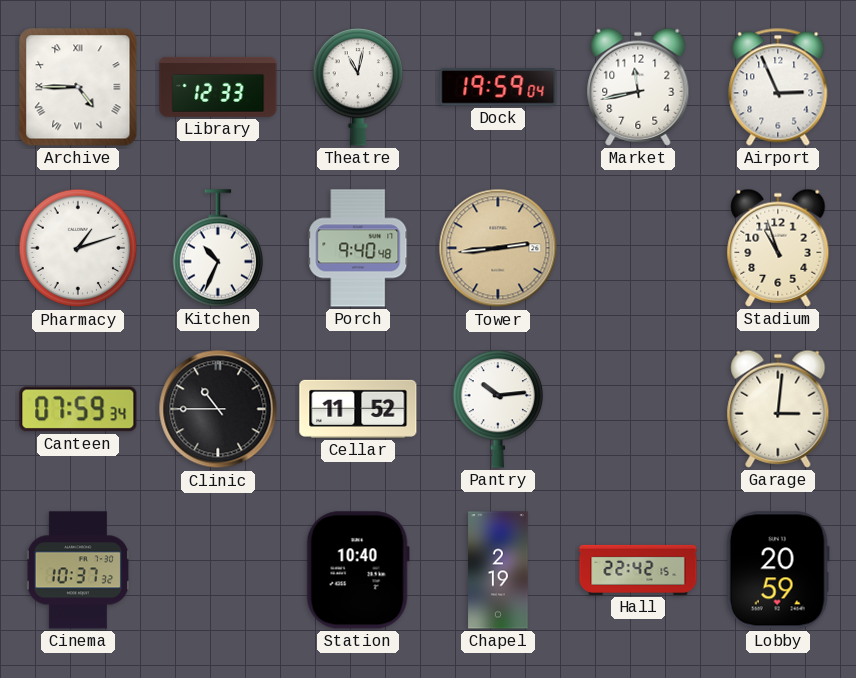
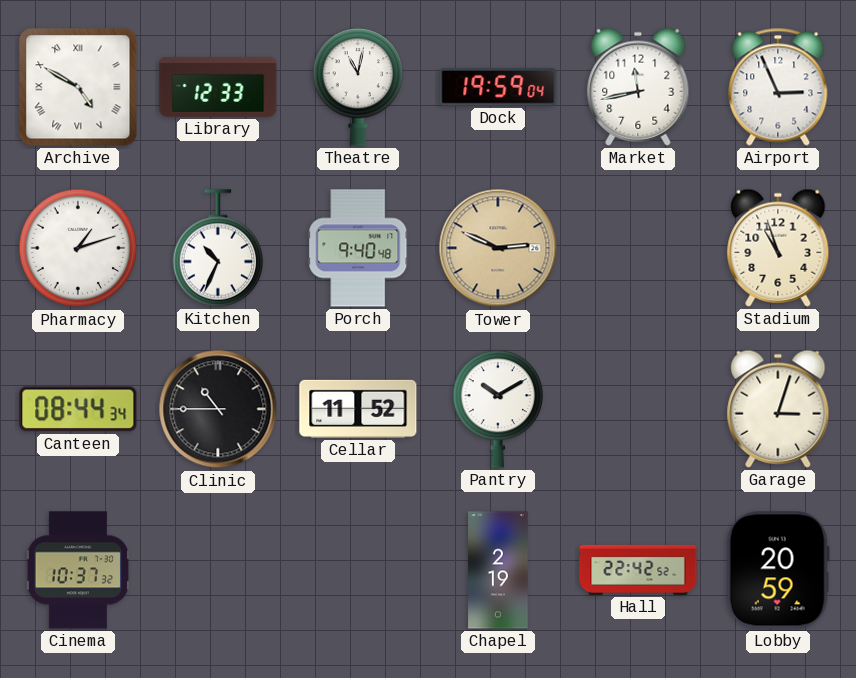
Archive: 4:45 -> 4:50
Tower: 2:44 -> 2:49
Canteen: 07:59 -> 08:44
Pantry: 10:14 -> 10:10
Garage: 3:01 -> 3:03
Station: 10:40 -> none
Hall: 22:42:15 -> 22:42:52
